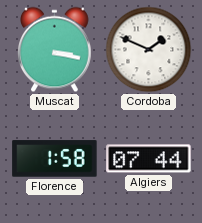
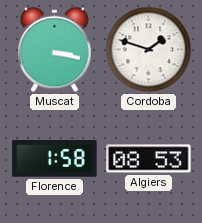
Cordoba: 1:49 -> 1:48
Algiers: 07:44 -> 08:53
